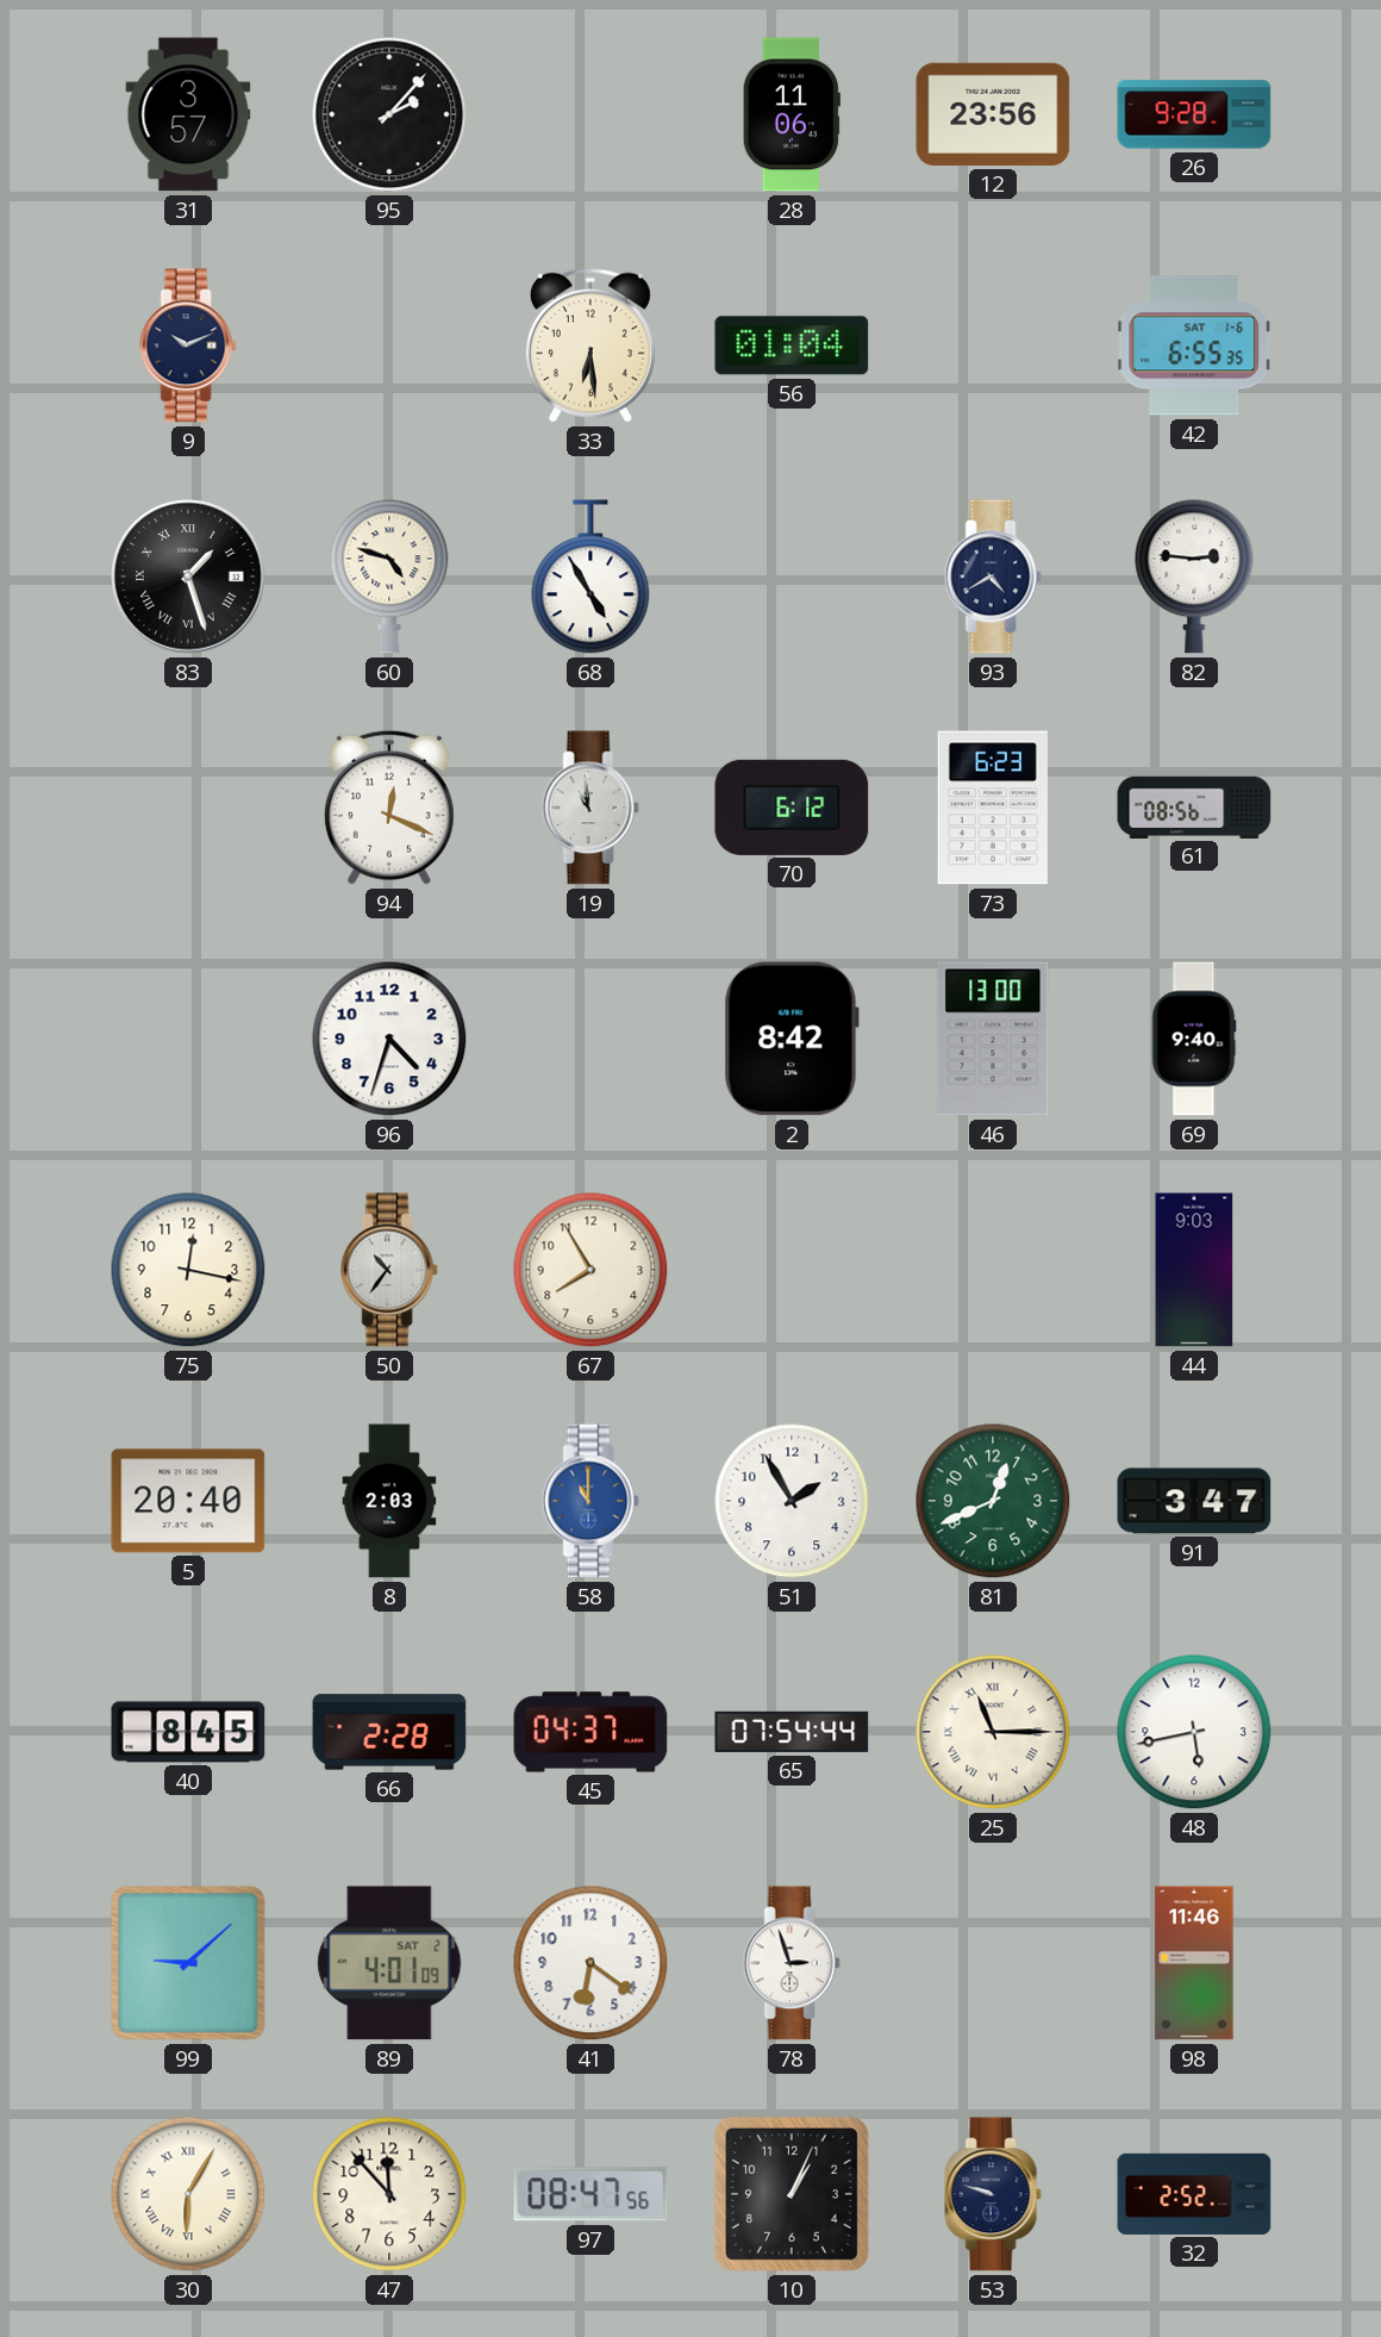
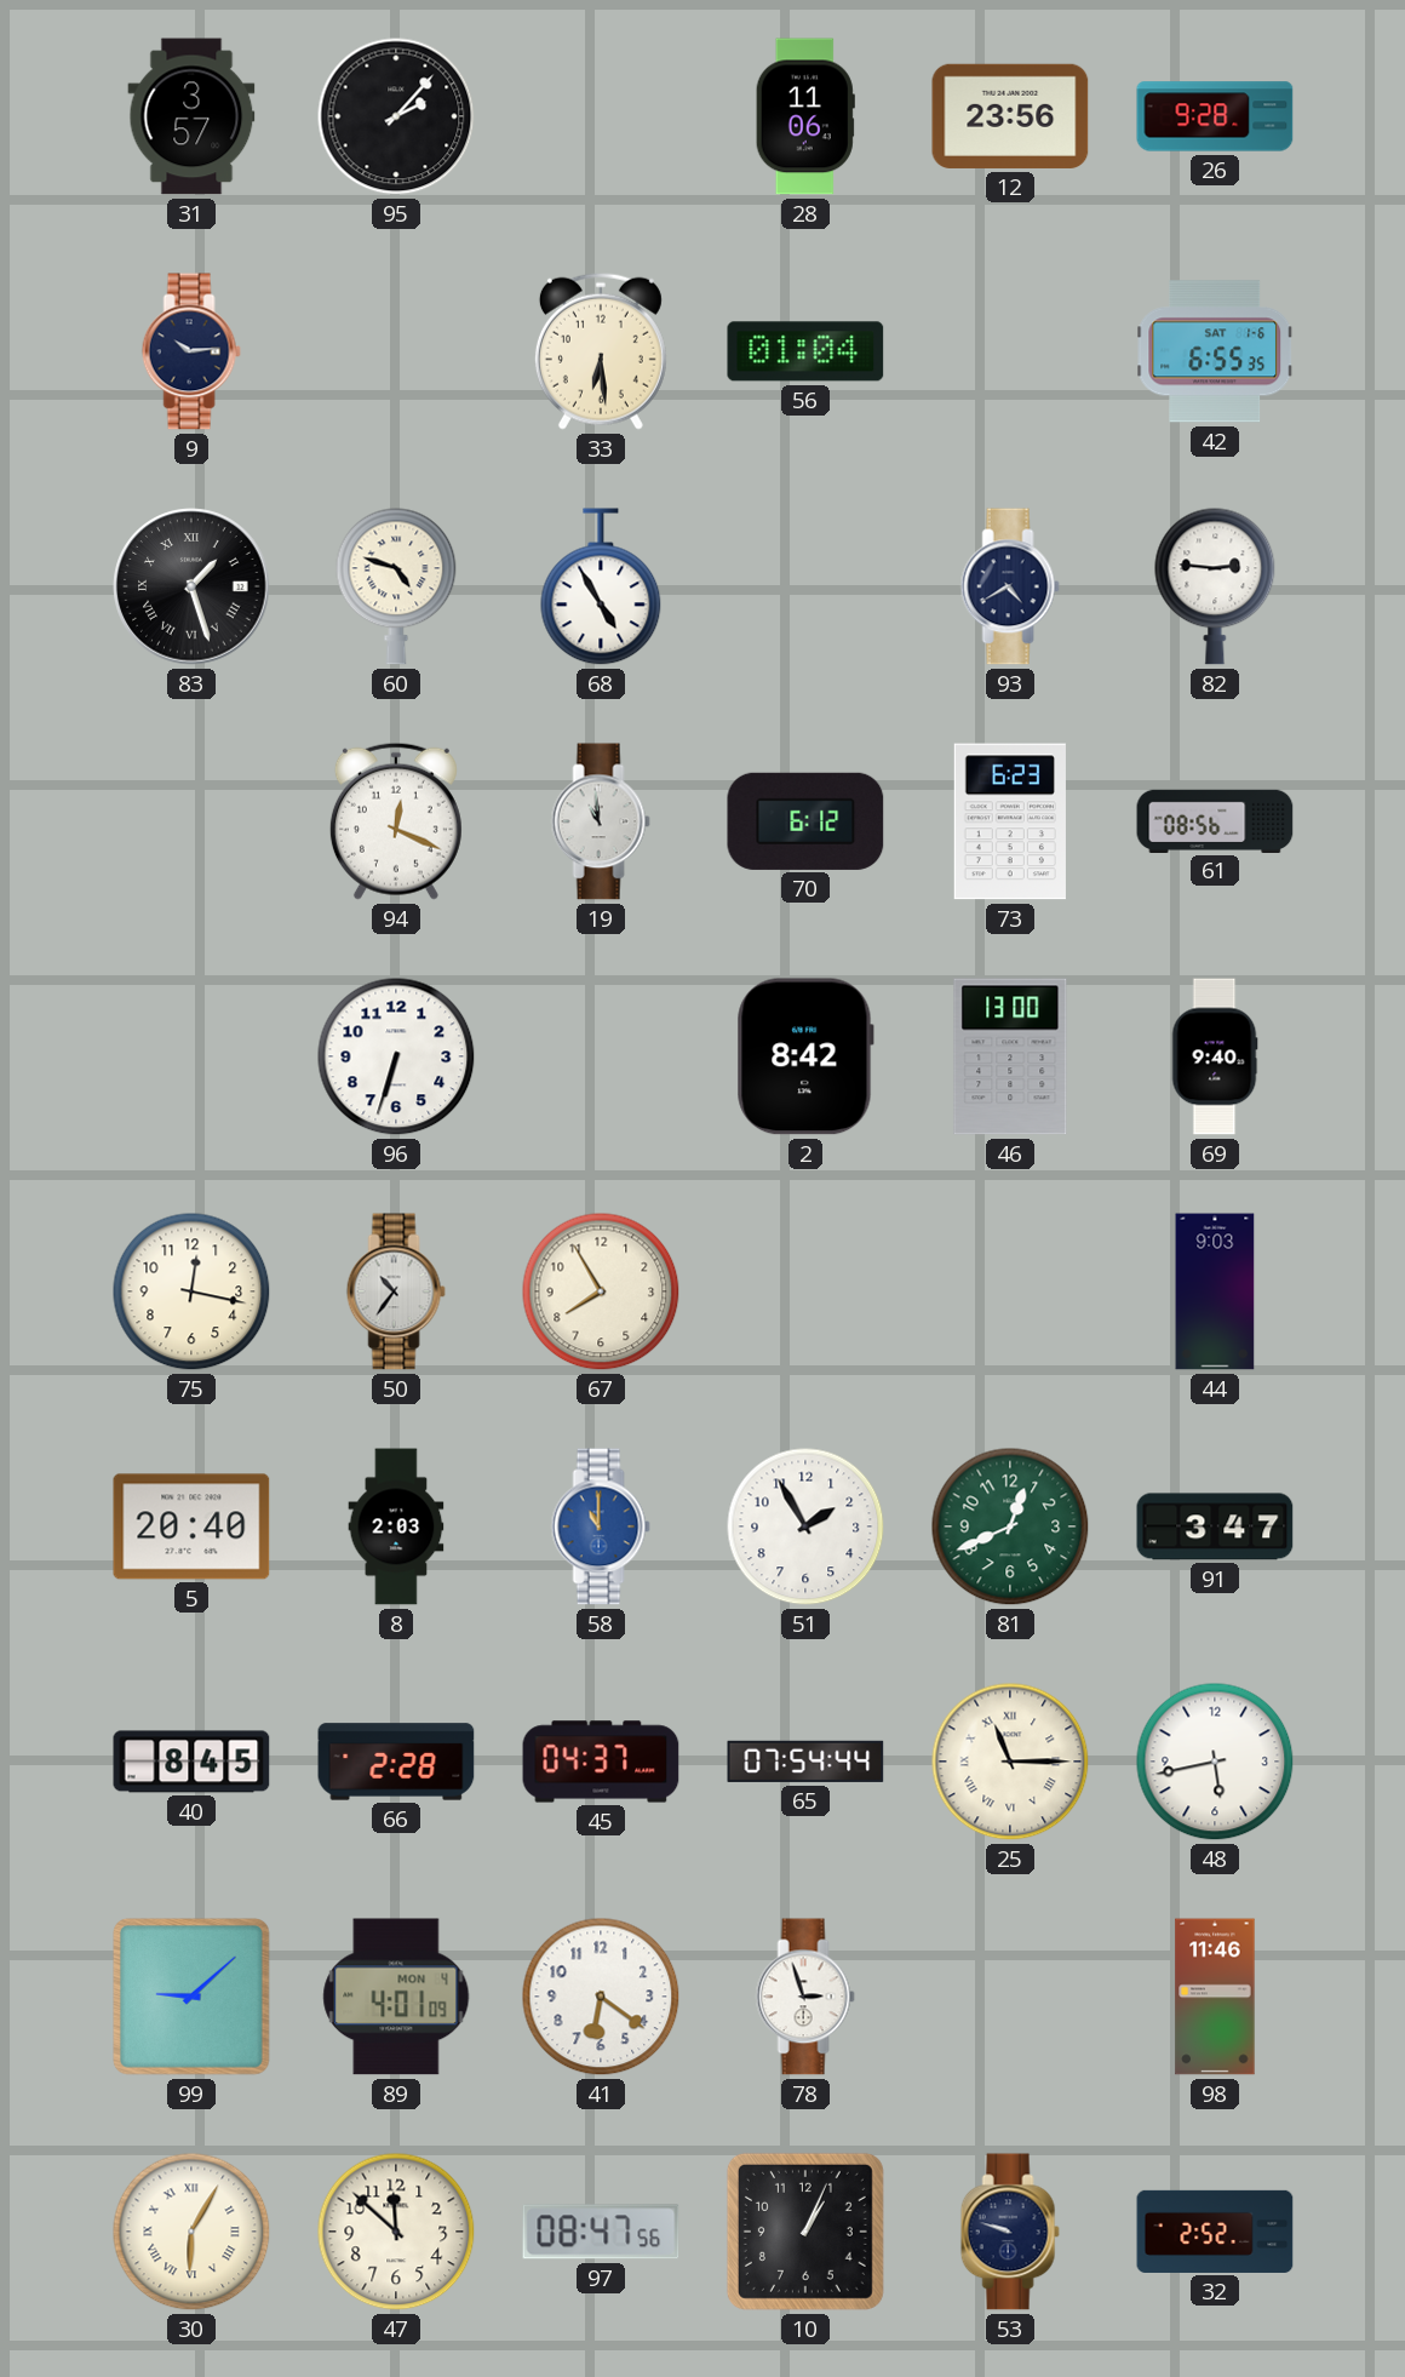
9: 10:11 -> 10:14
96: 4:33 -> 6:33
89 date: SAT 2 -> MON 4
47: 11:53 -> 11:52
